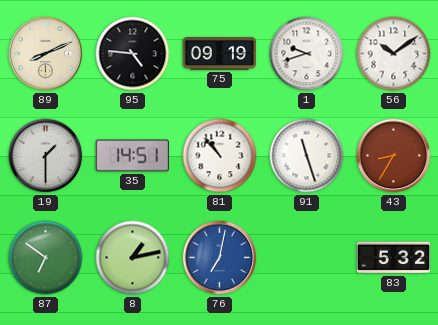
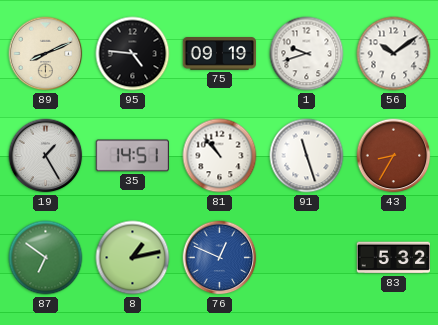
19: 1:30 -> 1:25
76: 7:02 -> 12:49
